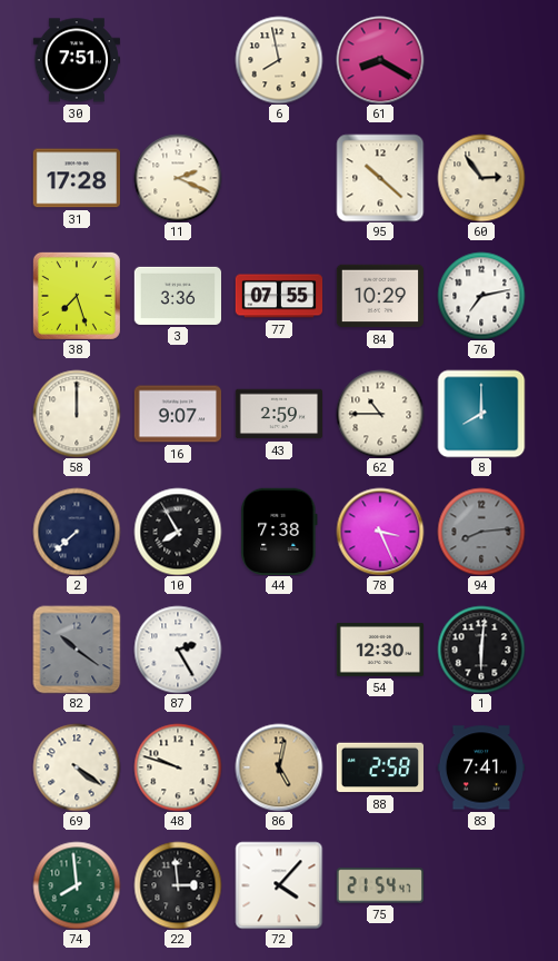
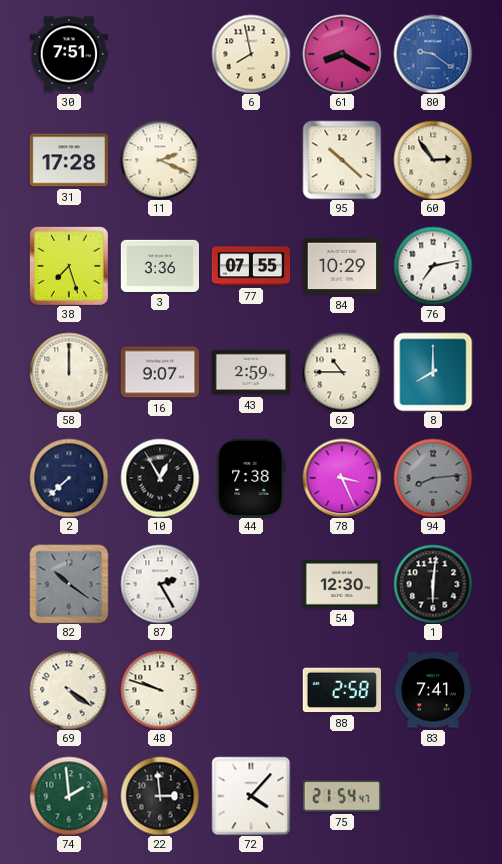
80: none -> 9:21
10: 7:55 -> 12:55
86: 5:02 -> none
74: 7:59 -> 1:59
